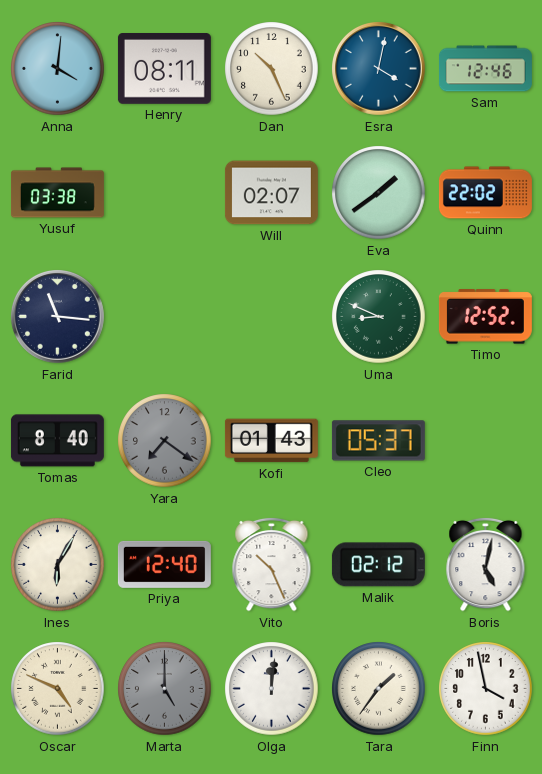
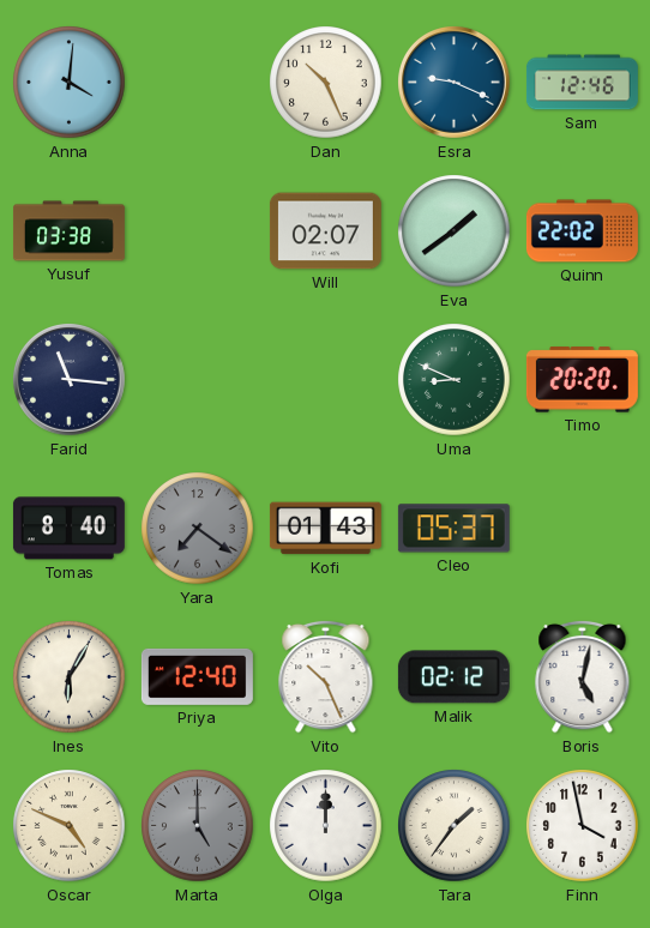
Henry: 08:11 -> none
Esra: 4:02 -> 9:19
Timo: 12:52 -> 20:20
Olga: 12:01 -> 12:00
